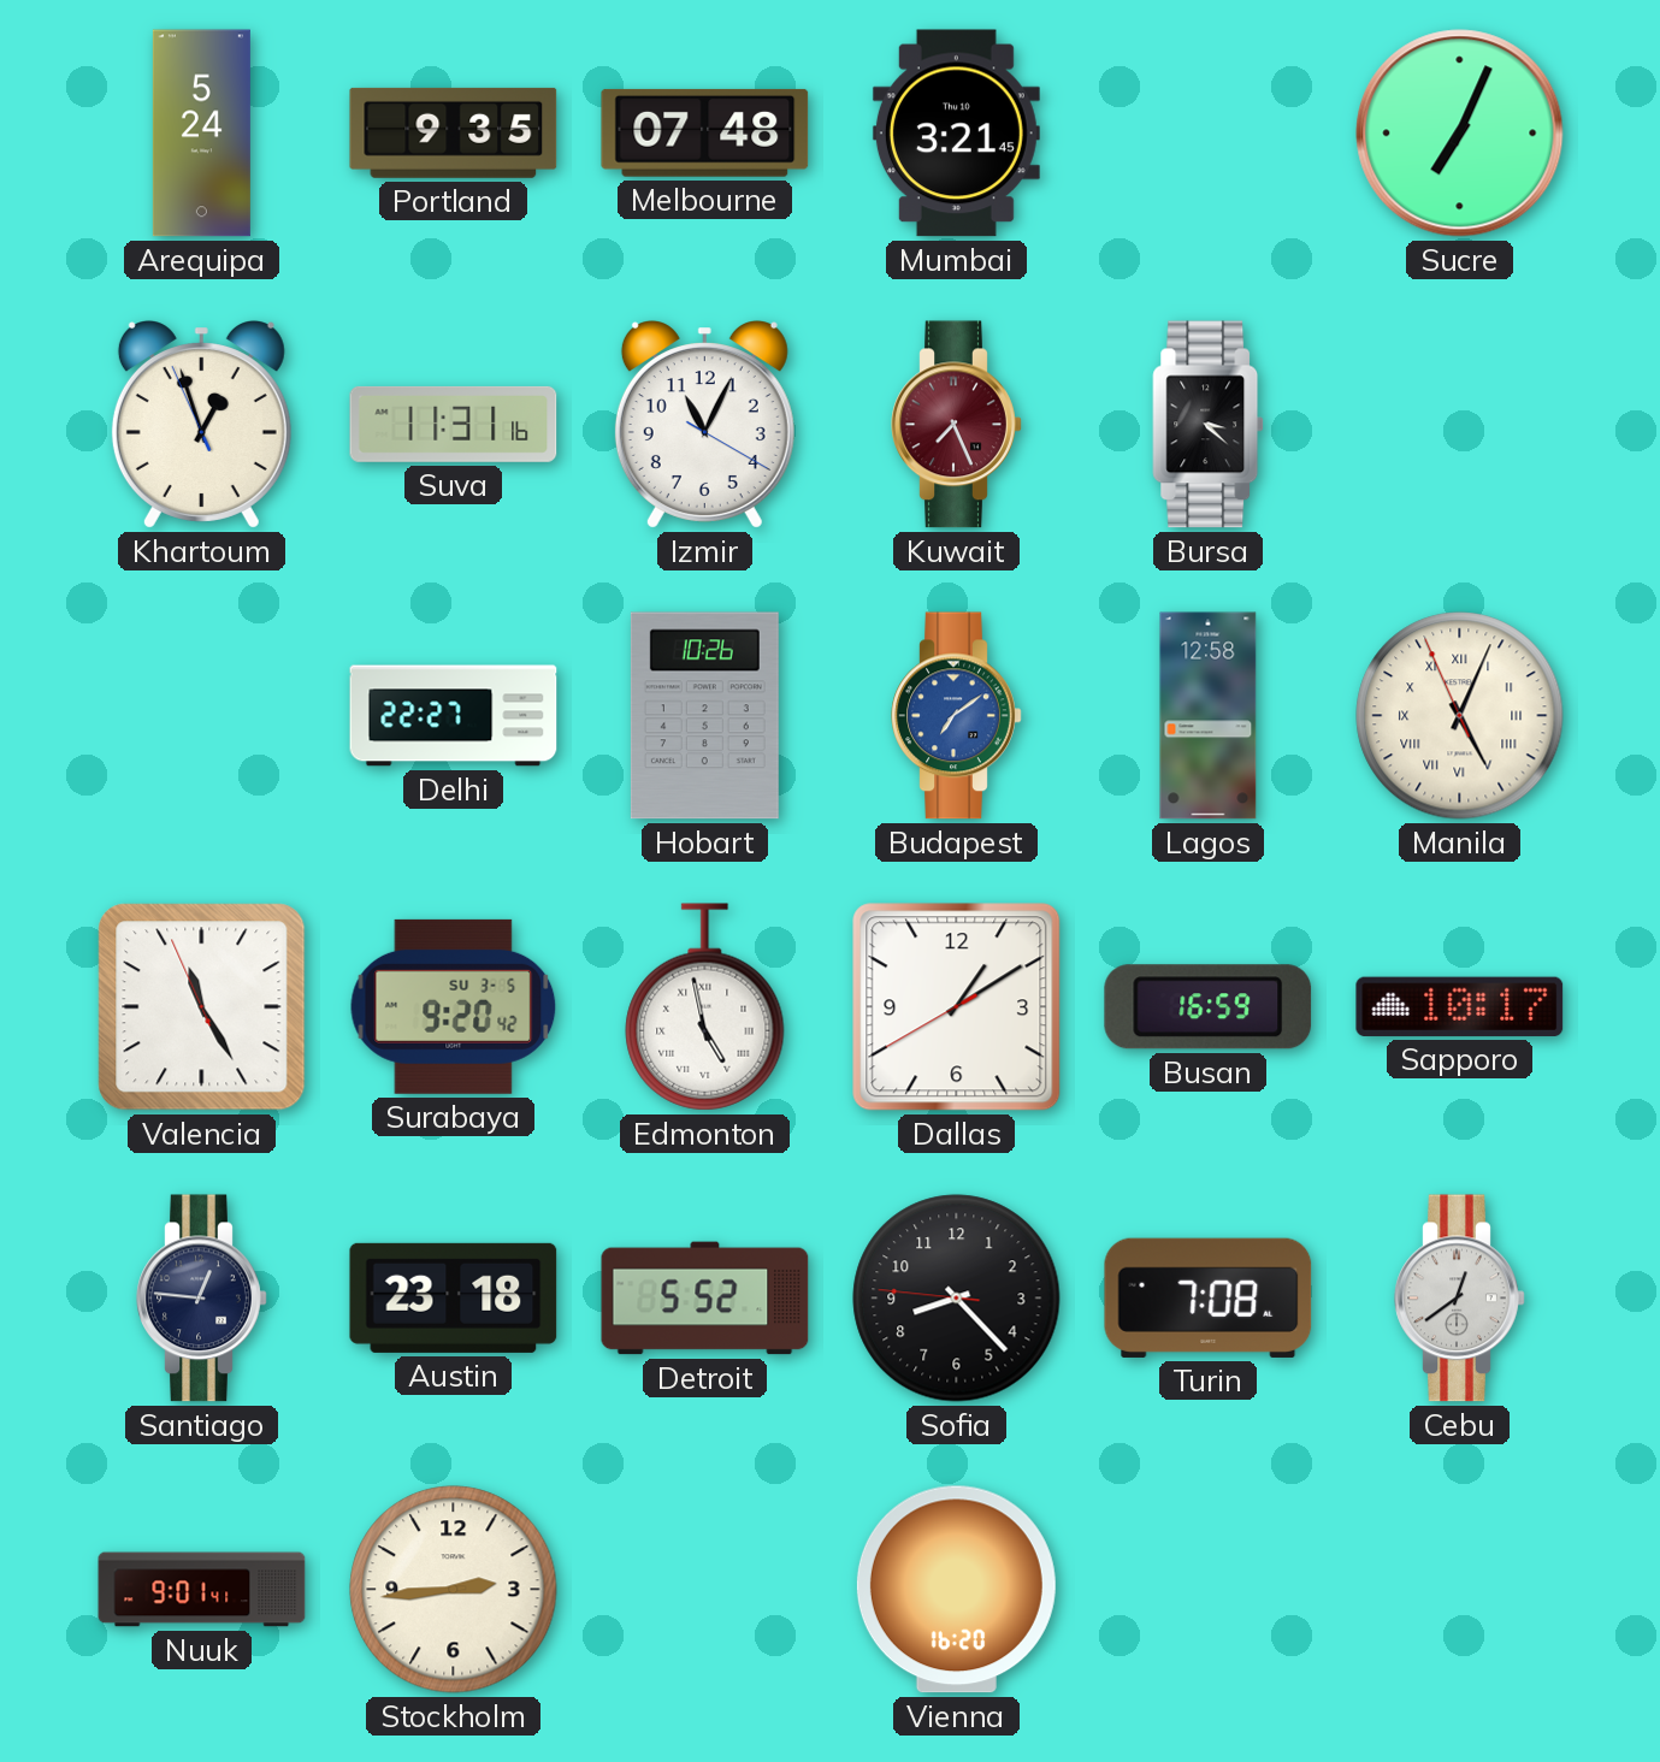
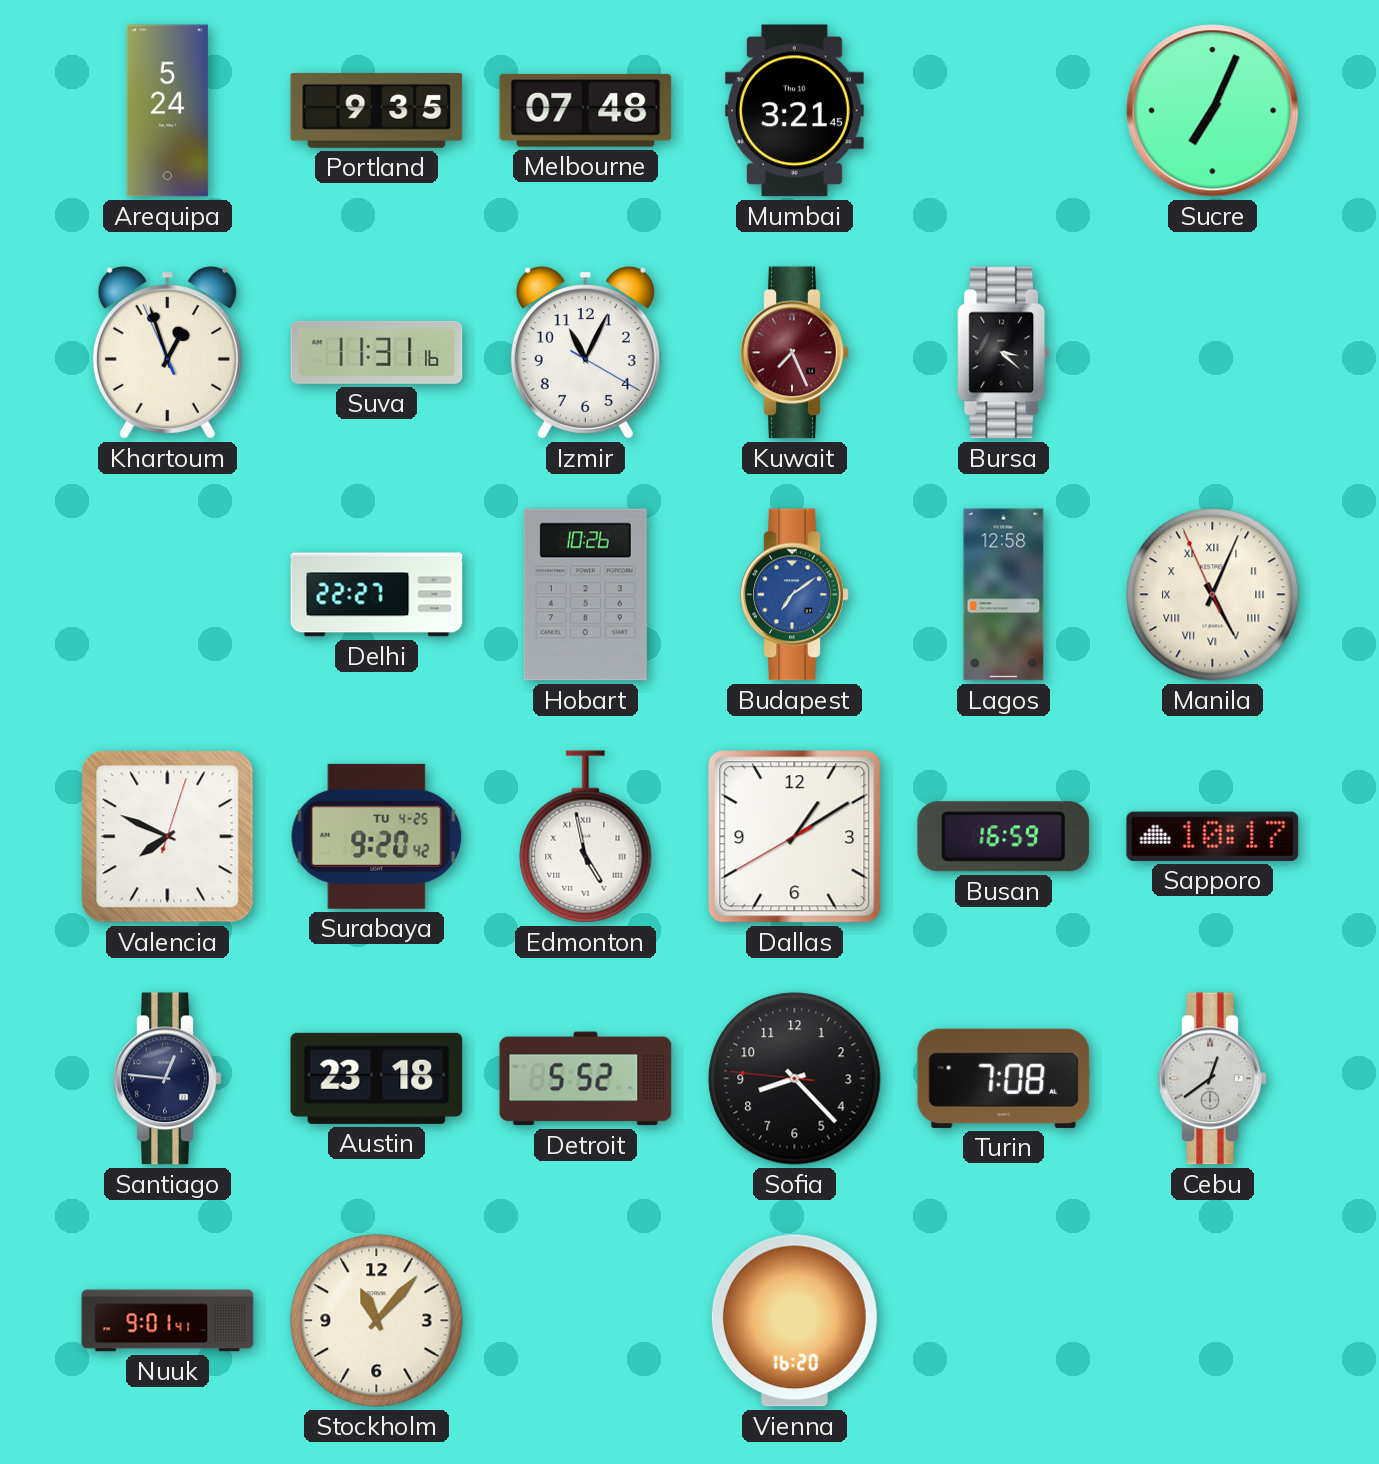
Valencia: 11:24 -> 7:49
Surabaya date: SU 3-5 -> TU 4-25
Stockholm: 2:44 -> 11:07
